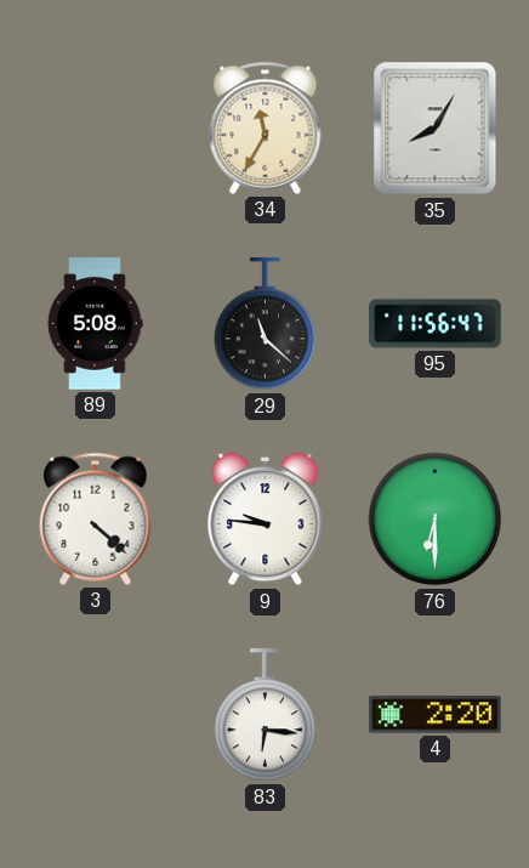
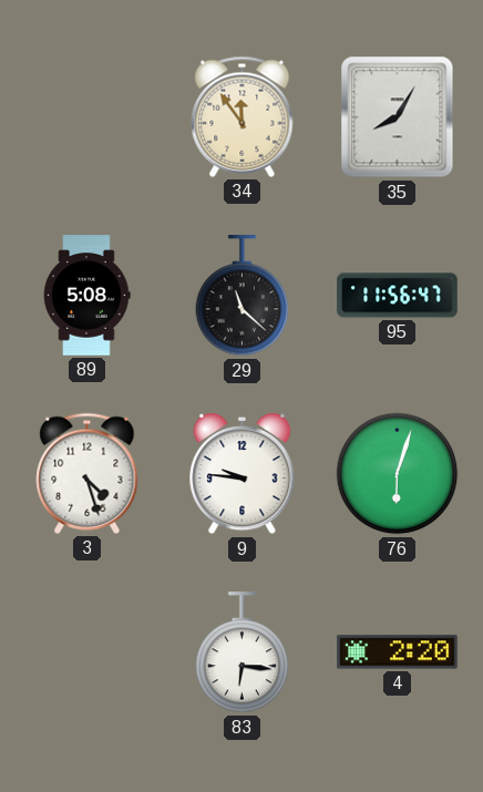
34: 11:35 -> 11:54
3: 4:22 -> 4:27
76: 6:30 -> 6:03
